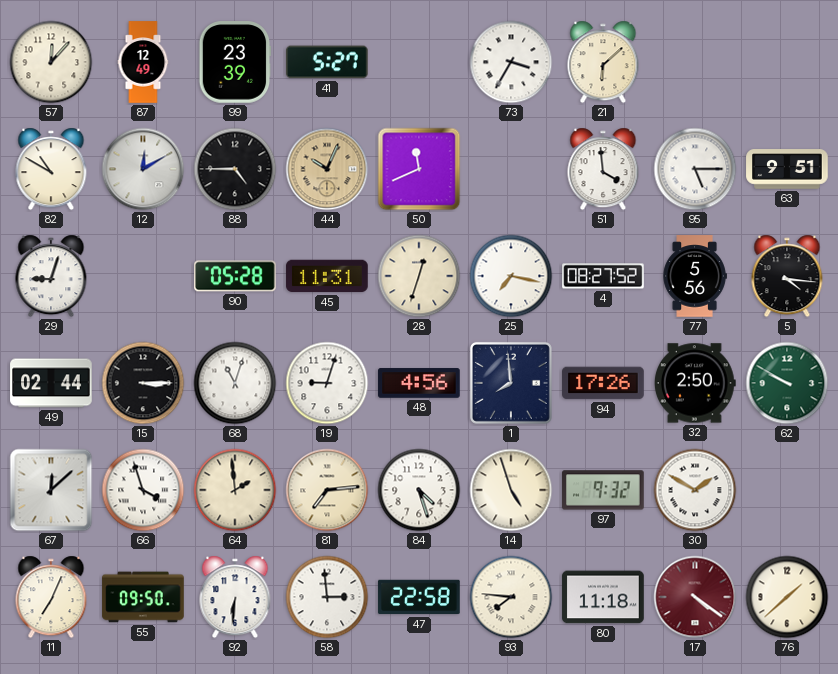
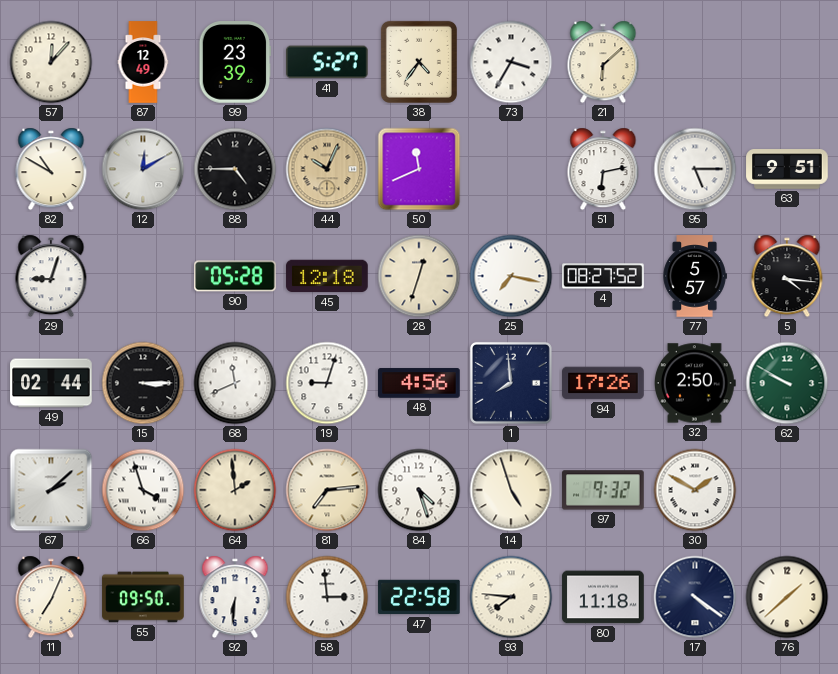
38: none -> 4:36
51: 3:59 -> 6:13
45: 11:31 -> 12:18
77: 5:56 -> 5:57
68: 11:03 -> 11:41
67: 12:08 -> 2:08
17 dial: burgundy -> navy
